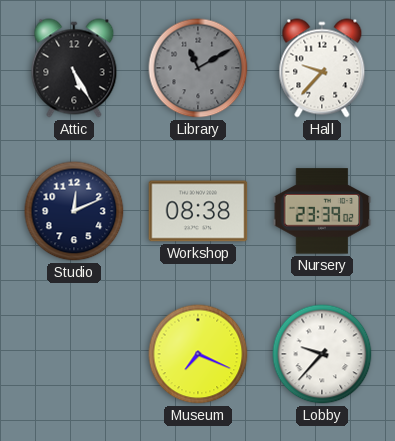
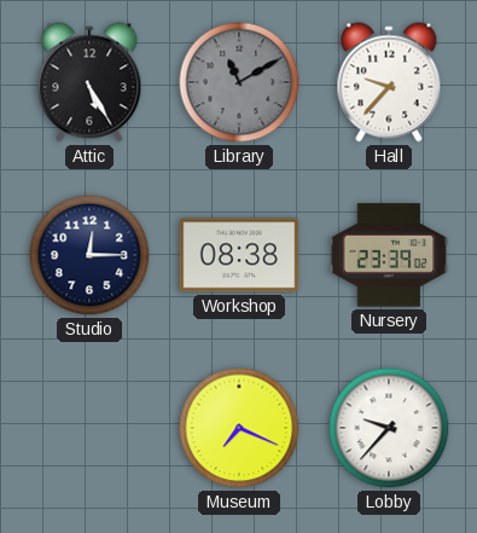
Studio: 12:11 -> 12:15
